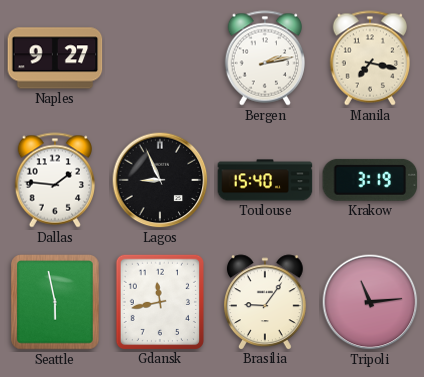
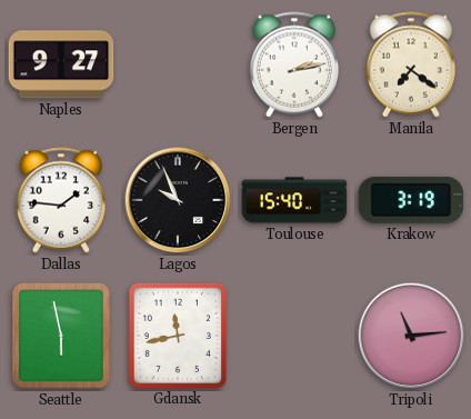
Manila: 7:17 -> 7:21
Lagos: 8:56 -> 9:56
Brasilia: 9:06 -> none
